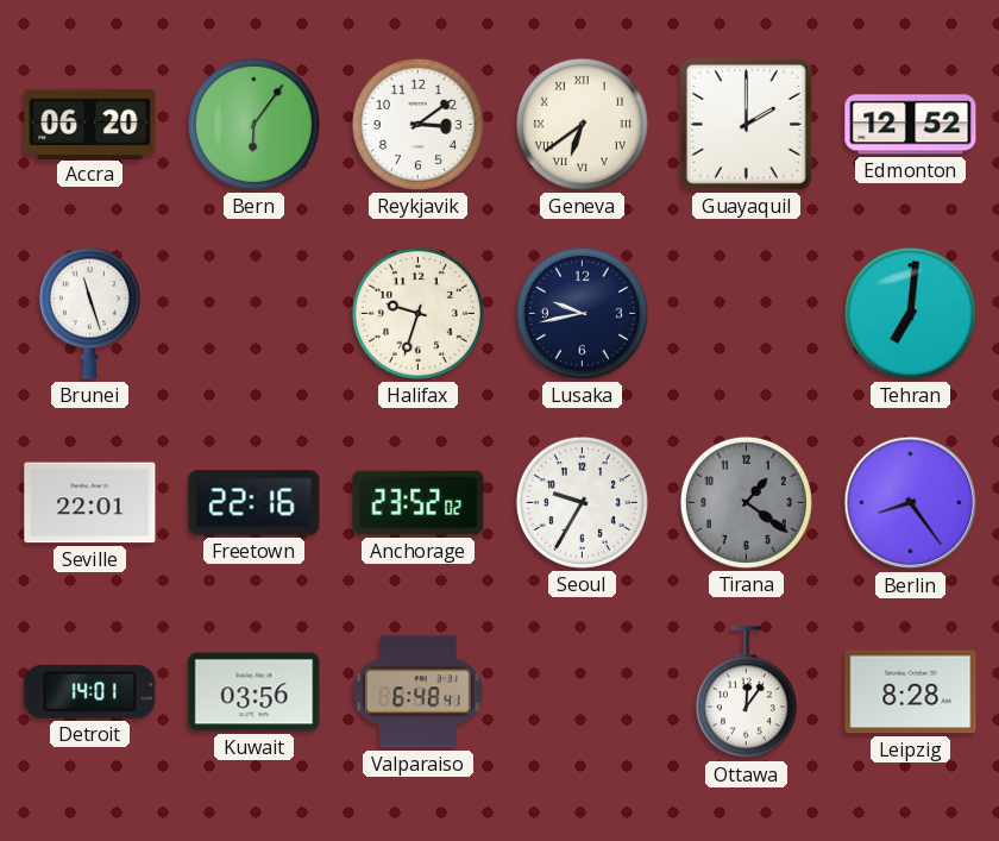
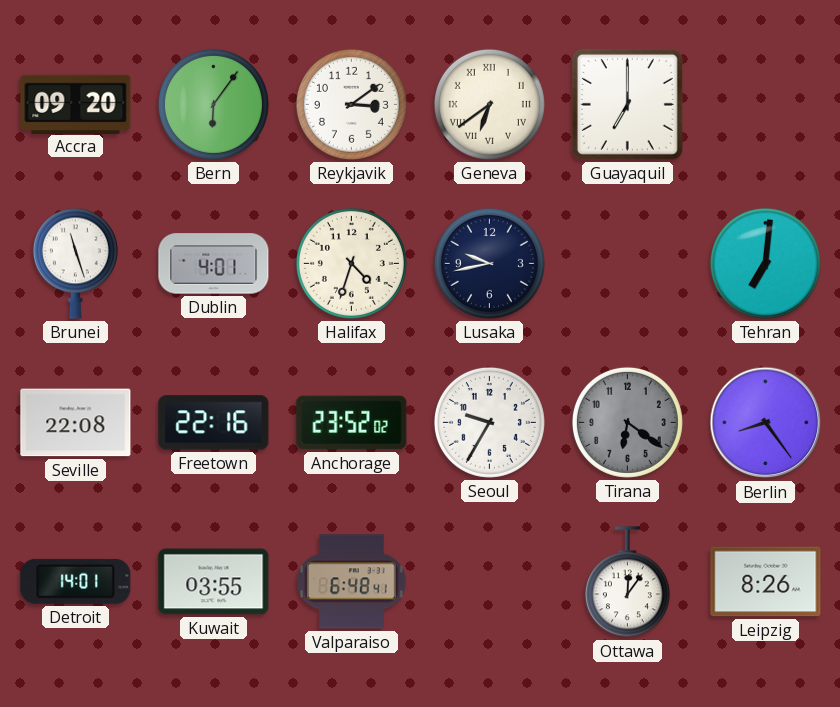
Accra: 06:20 -> 09:20
Guayaquil: 2:00 -> 7:00
Edmonton: 12:52 -> none
Dublin: none -> 4:01
Halifax: 9:33 -> 4:33
Seville: 22:01 -> 22:08
Tirana: 1:21 -> 6:21
Kuwait: 03:56 -> 03:55
Leipzig: 8:28 -> 8:26
